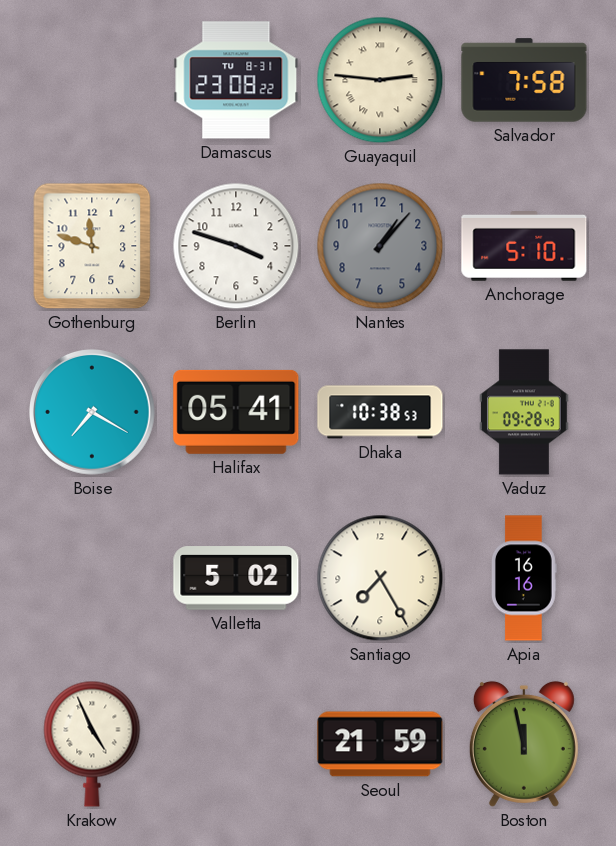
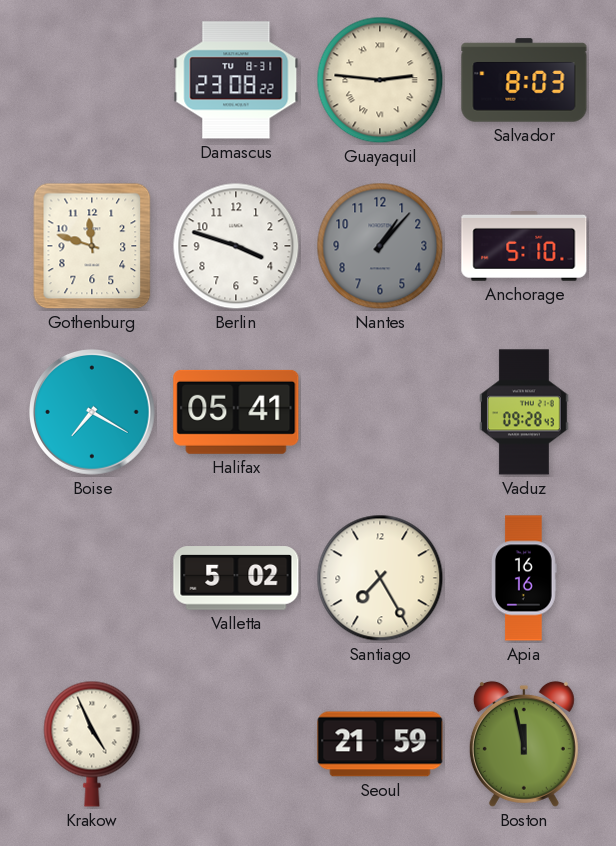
Salvador: 7:58 -> 8:03
Dhaka: 10:38 -> none
